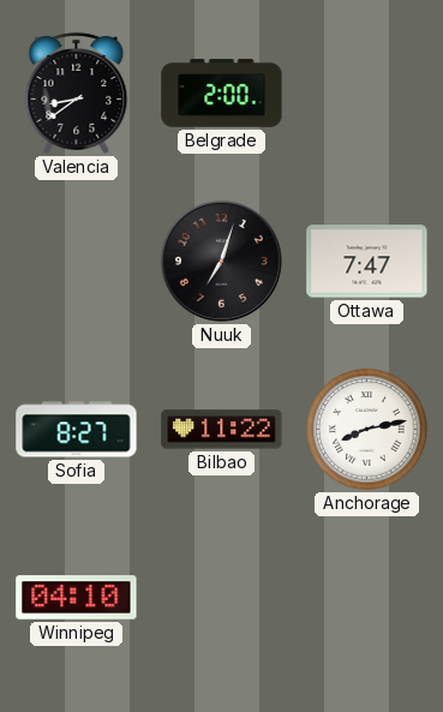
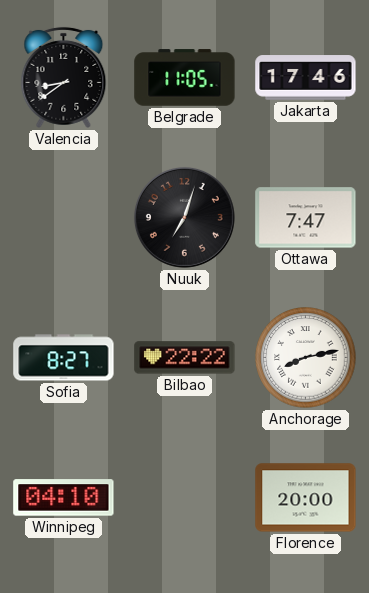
Belgrade: 2:00 -> 11:05
Jakarta: none -> 17:46
Bilbao: 11:22 -> 22:22
Florence: none -> 20:00
